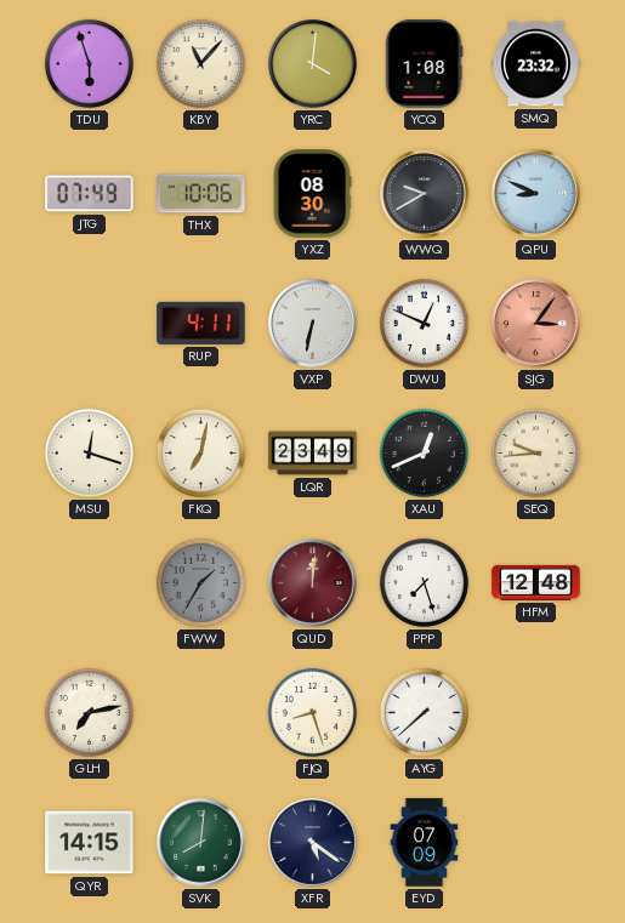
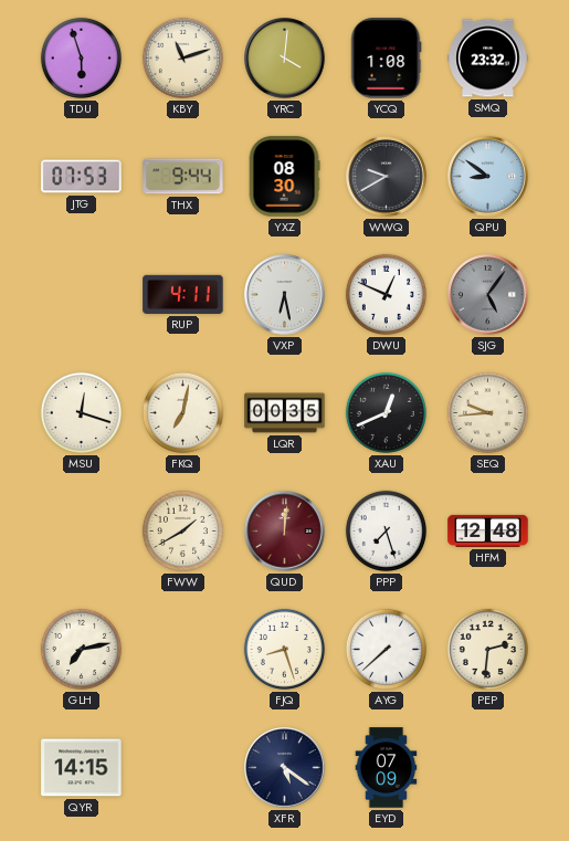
KBY: 11:07 -> 11:12
JTG: 07:49 -> 07:53
THX: 10:06 -> 9:44
QPU: 8:49 -> 8:51
VXP: 6:32 -> 6:28
SJG: 3:06 -> 5:06
SJG dial: salmon -> grey
LQR: 23:49 -> 00:35
FWW: 1:35 -> 1:40
FWW dial: grey -> cream
PEP: none -> 2:31
SVK: 8:01 -> none
